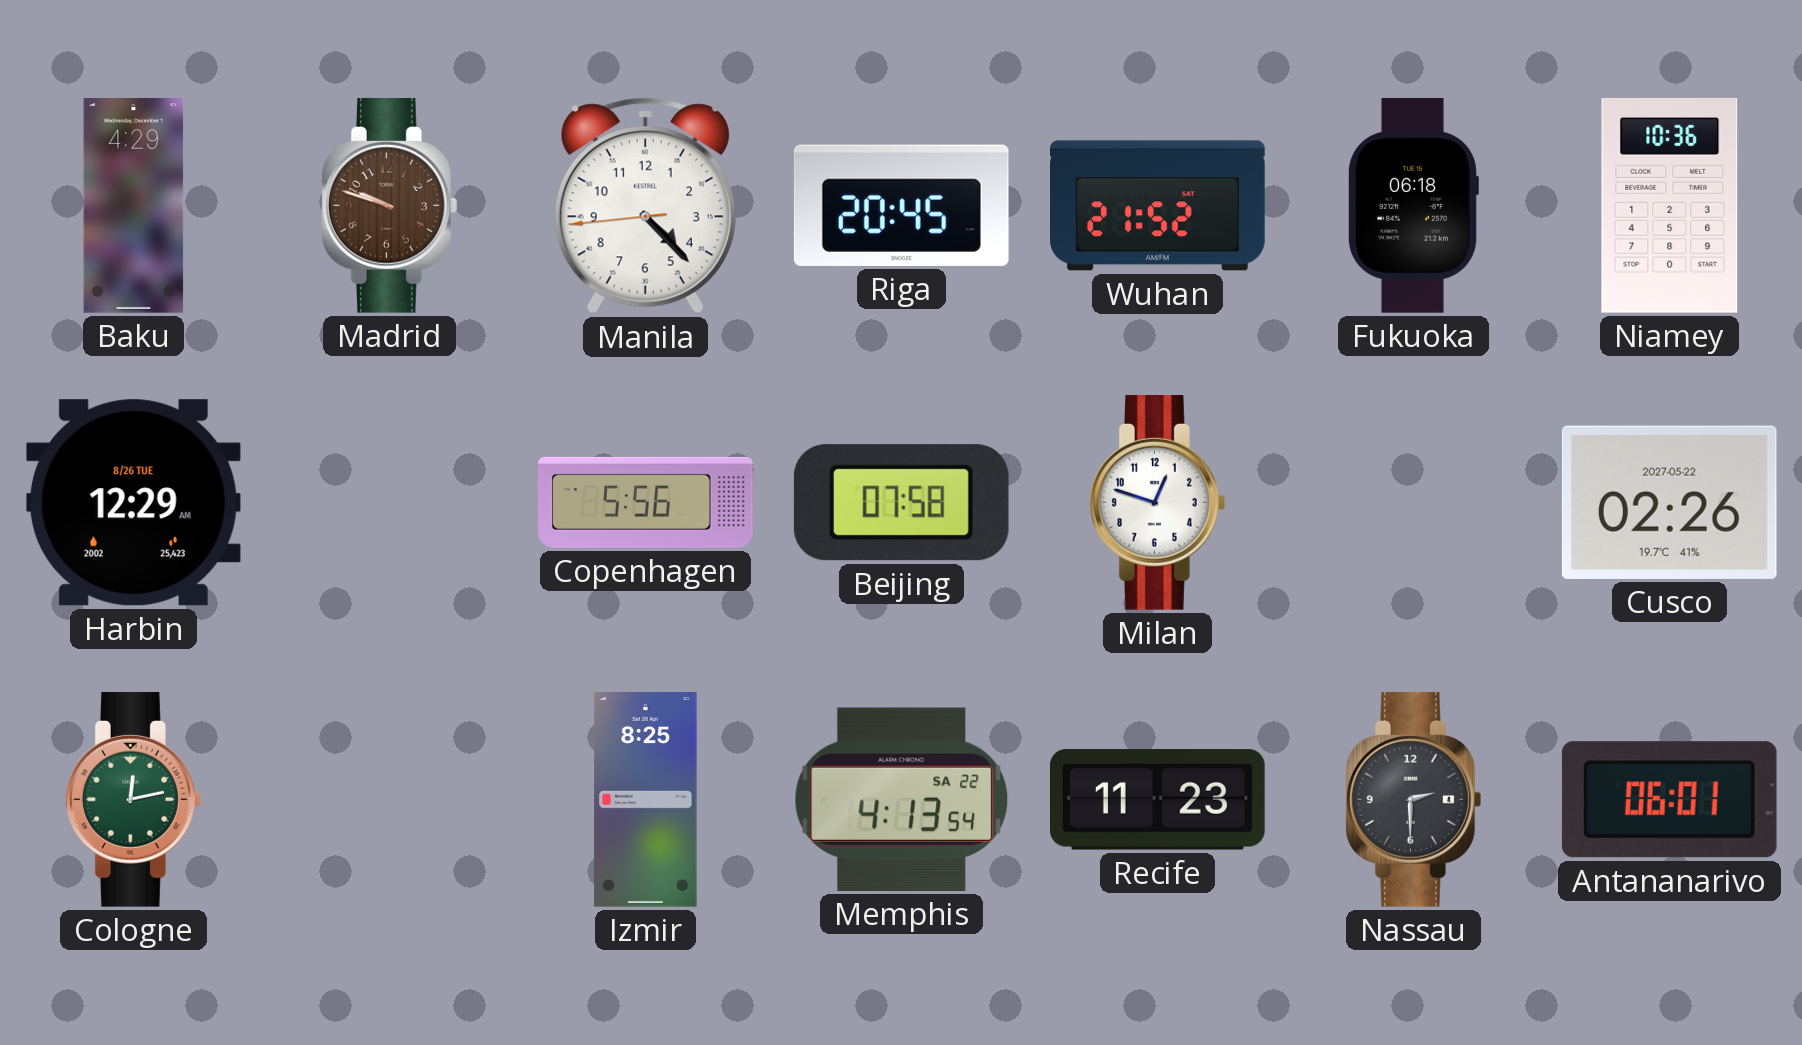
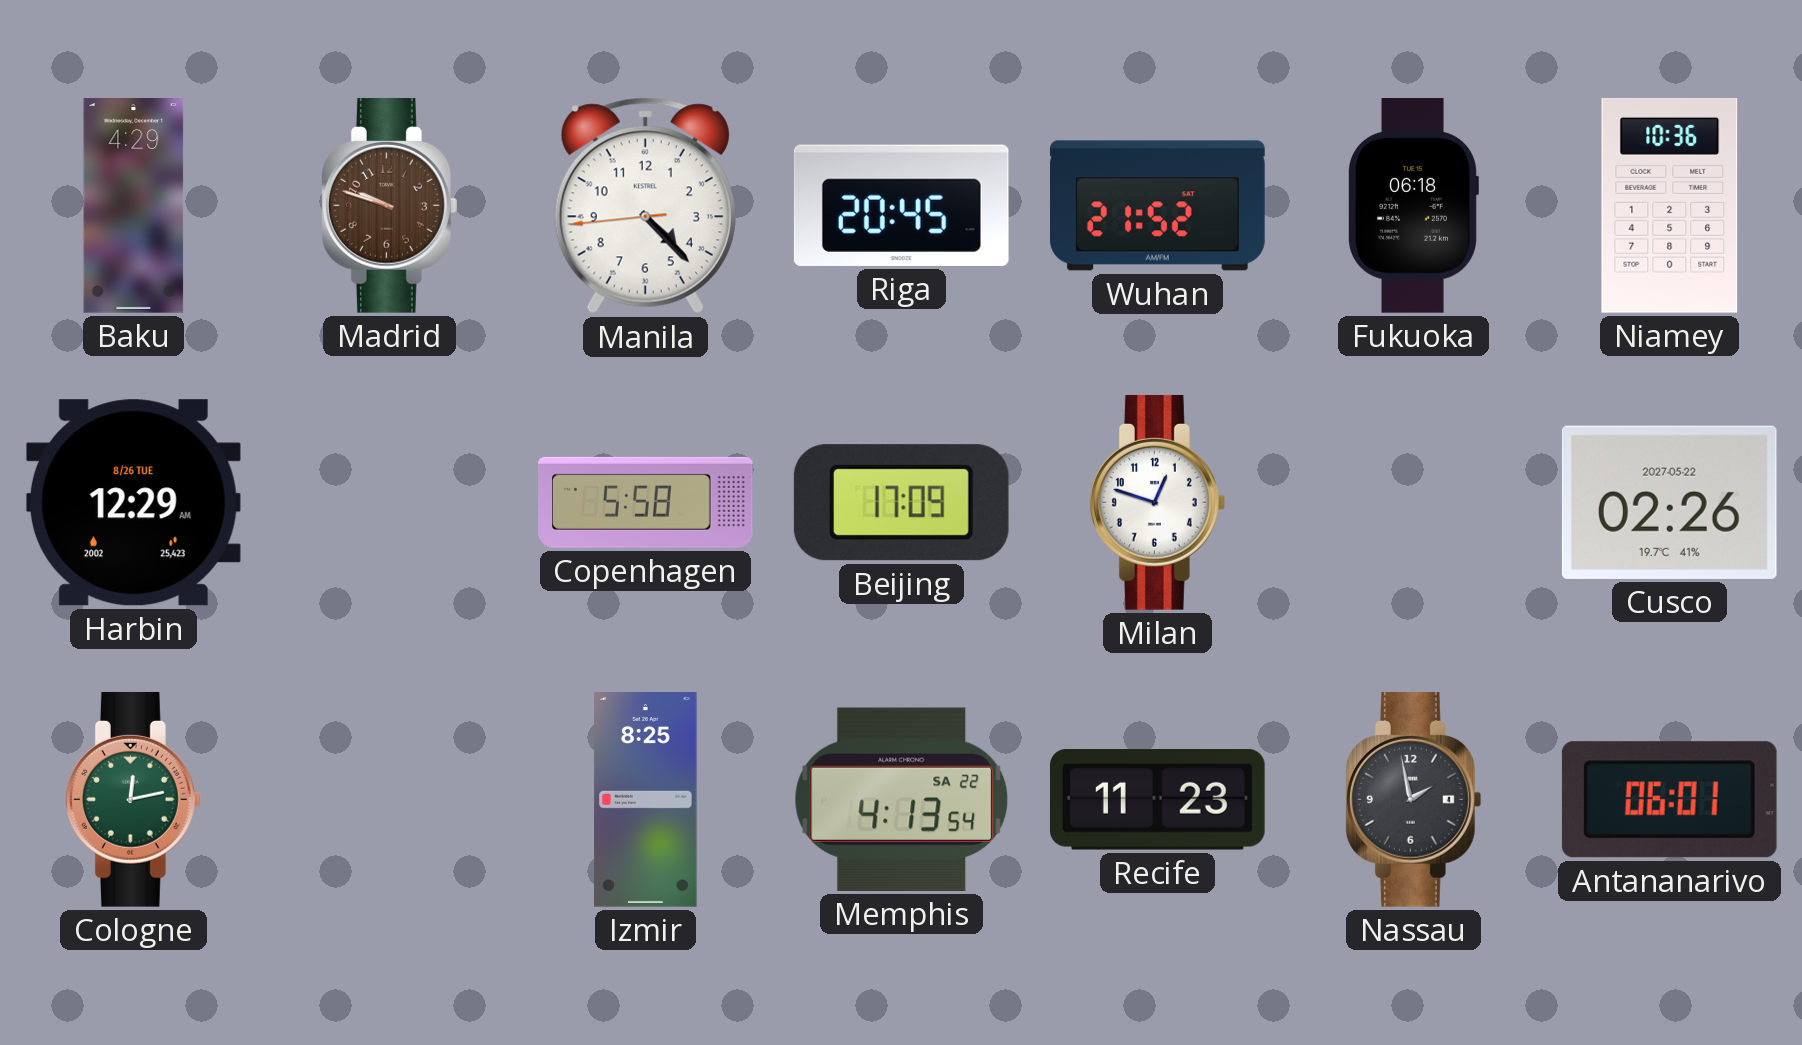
Copenhagen: 5:56 -> 5:58
Beijing: 07:58 -> 17:09
Nassau: 2:30 -> 1:58
